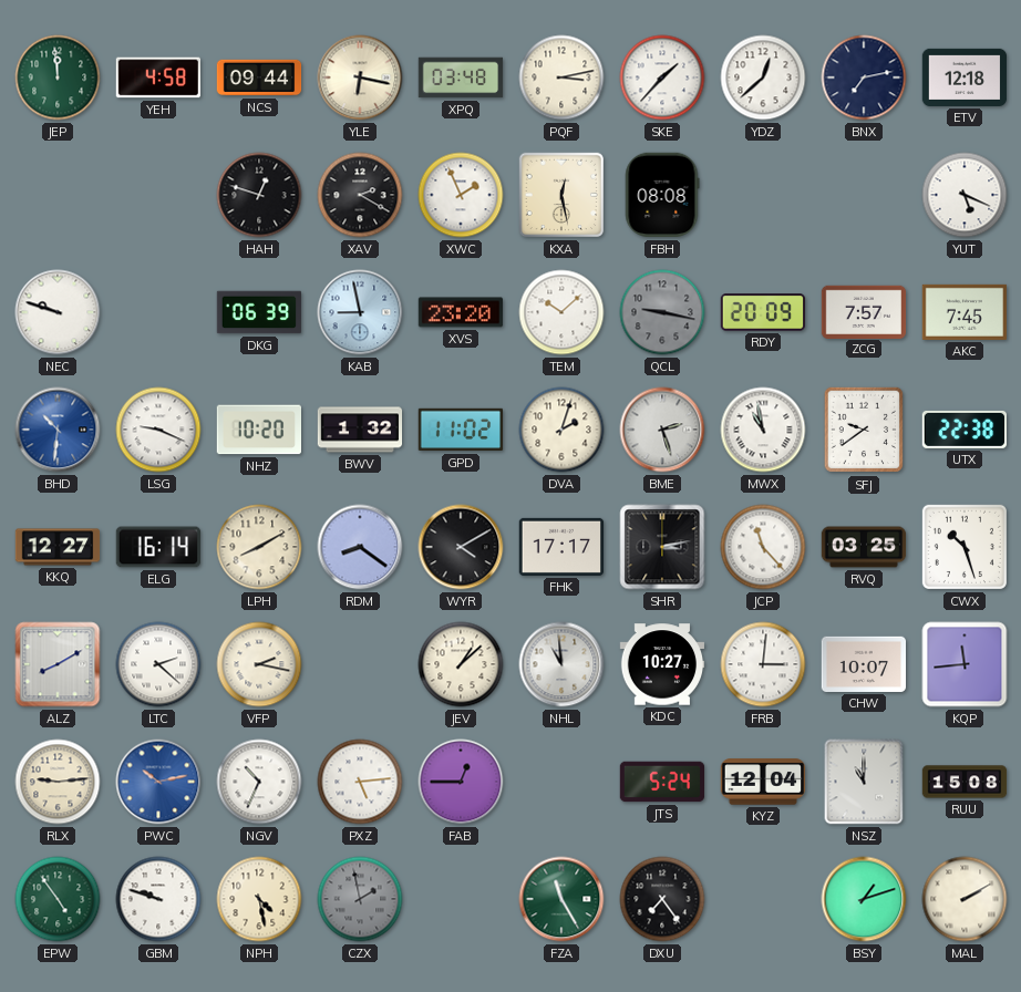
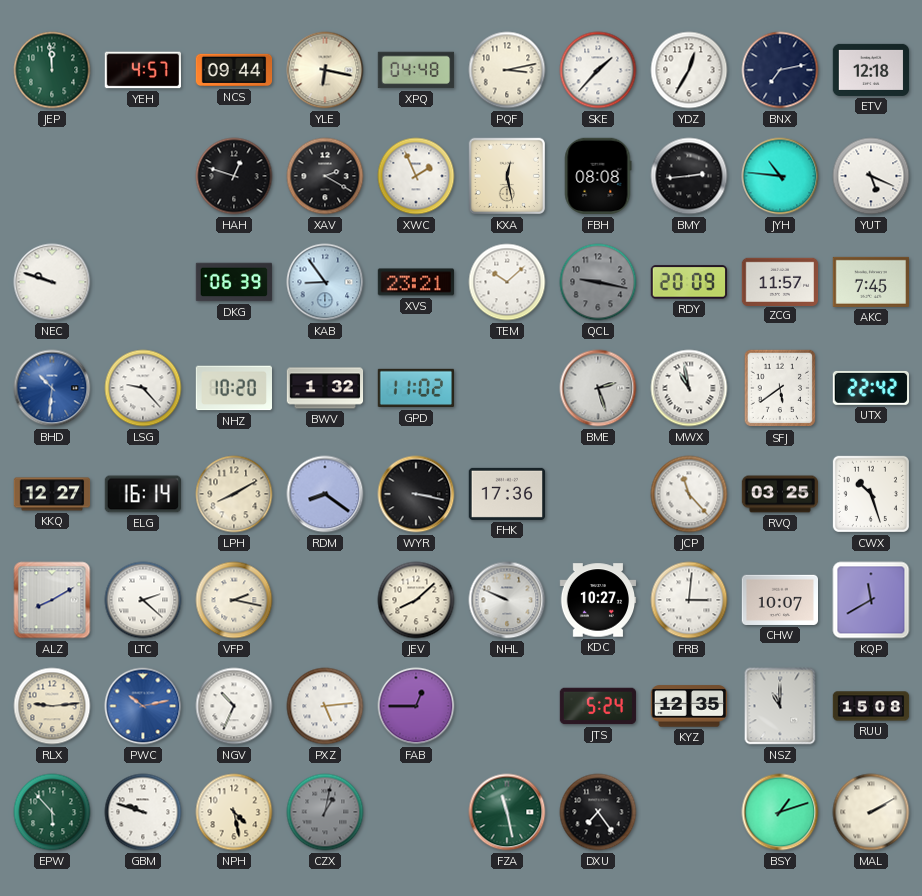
YEH: 4:58 -> 4:57
XPQ: 03:48 -> 04:48
YDZ: 12:38 -> 12:35
BMY: none -> 2:44
JYH: none -> 10:46
KAB: 8:58 -> 8:54
XVS: 23:20 -> 23:21
ZCG: 7:57 -> 11:57
LSG: 9:19 -> 9:23
DVA: 2:03 -> none
SFJ: 9:39 -> 5:39
UTX: 22:38 -> 22:42
WYR: 4:10 -> 3:17
FHK: 17:17 -> 17:36
SHR: 3:13 -> none
JEV: 1:08 -> 8:08
NHL: 10:59 -> 9:49
KQP: 11:44 -> 11:40
KYZ: 12:04 -> 12:35
EPW: 4:54 -> 5:53
CZX: 1:58 -> 1:02
FZA: 11:25 -> 11:28
